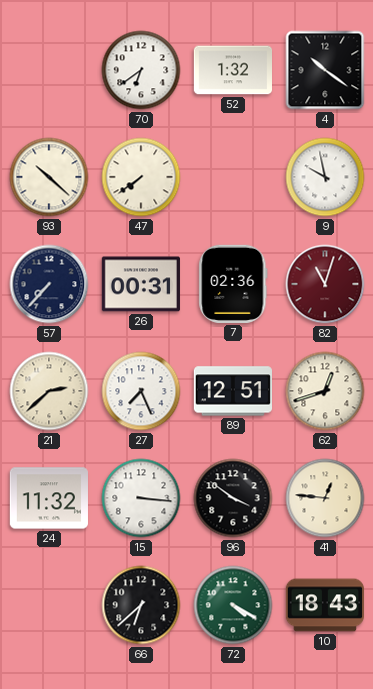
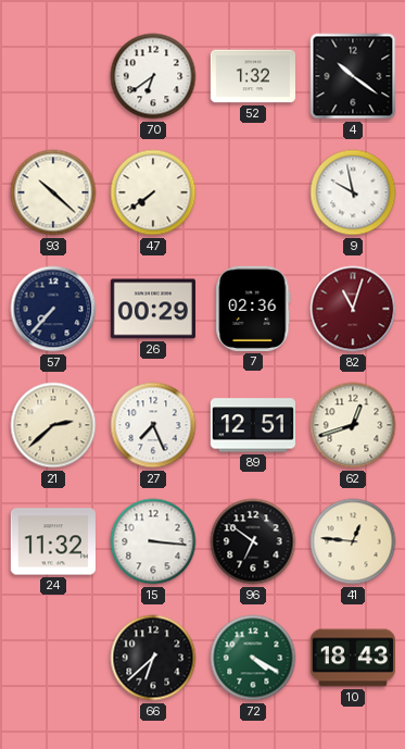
26: 00:31 -> 00:29
96: 3:51 -> 6:51
